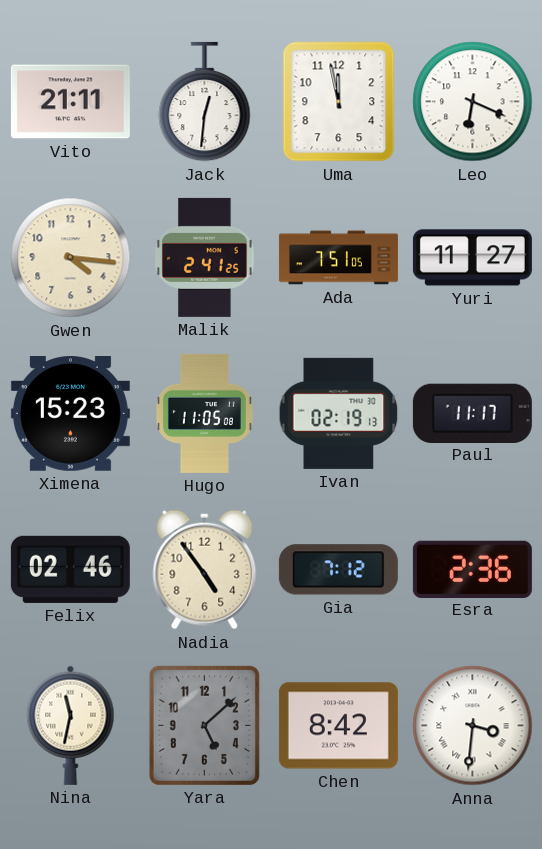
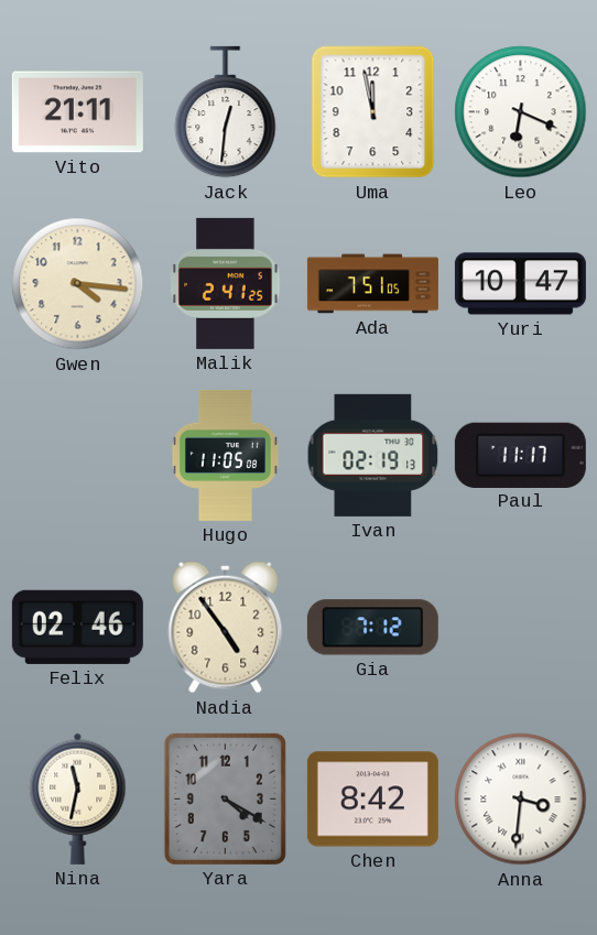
Yuri: 11:27 -> 10:47
Ximena: 15:23 -> none
Esra: 2:36 -> none
Yara: 5:08 -> 4:20
